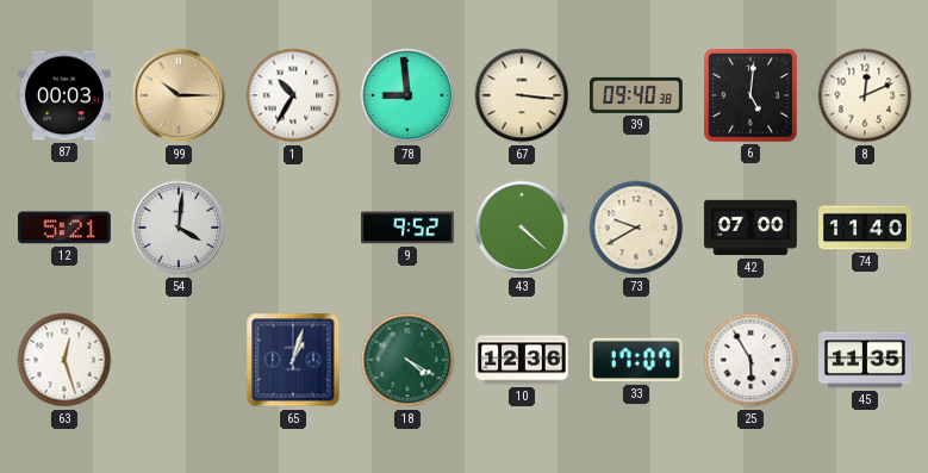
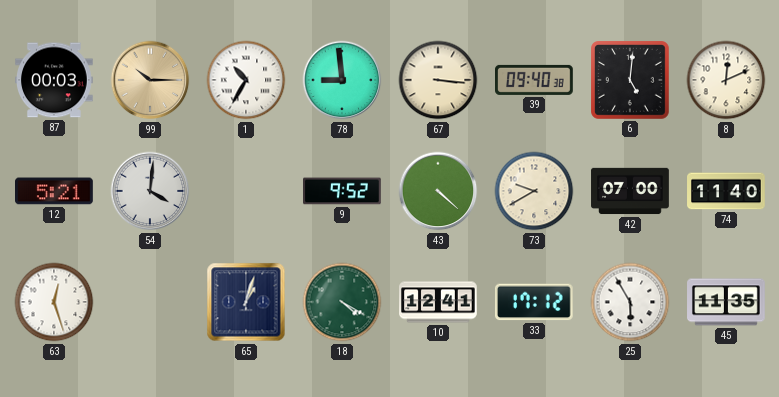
10: 12:36 -> 12:41
33: 17:07 -> 17:12
